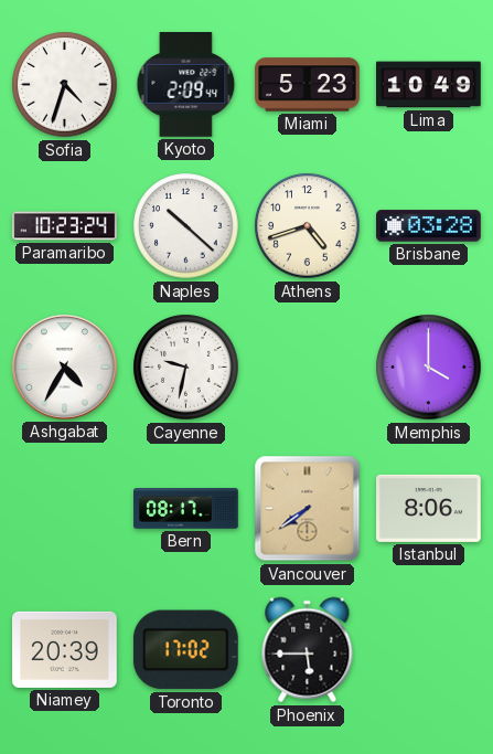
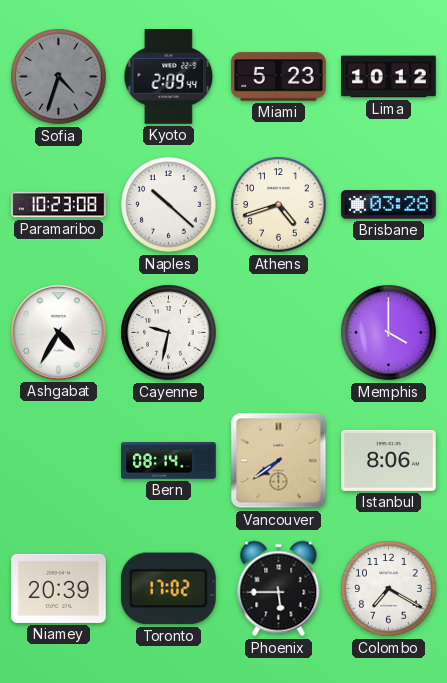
Sofia dial: white -> grey
Lima: 10:49 -> 10:12
Paramaribo: 10:23:24 -> 10:23:08
Bern: 08:17 -> 08:14
Colombo: none -> 7:20
